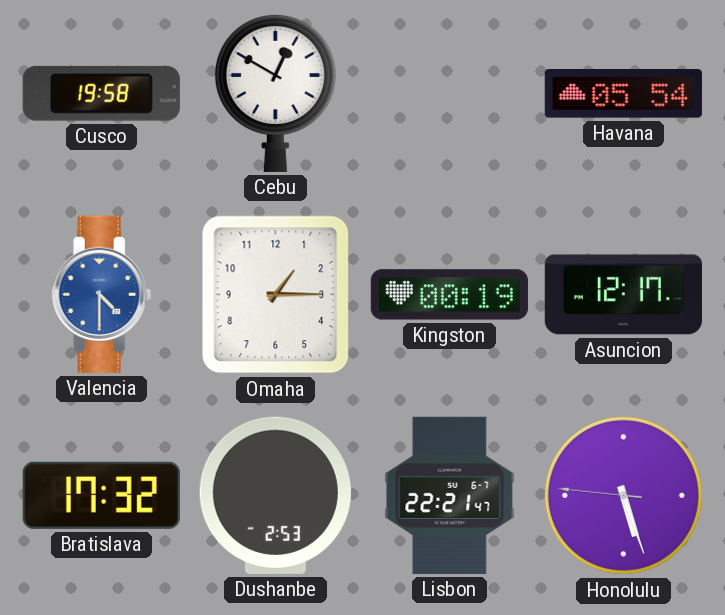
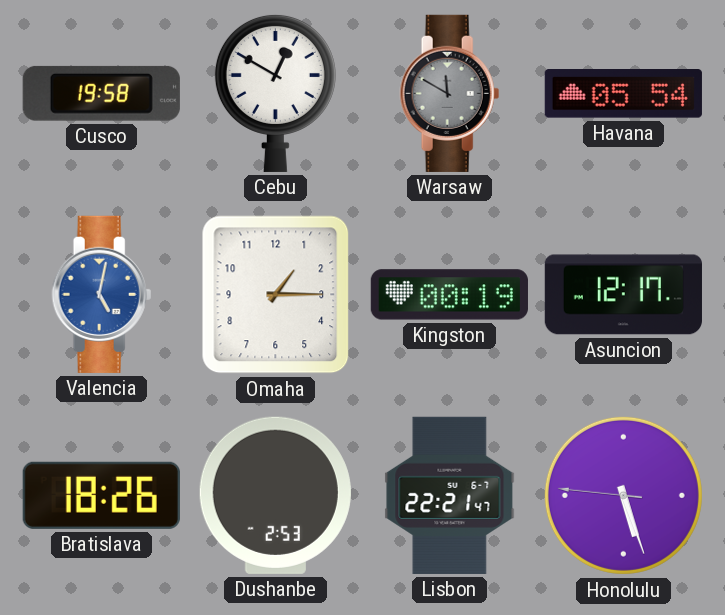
Warsaw: none -> 11:50
Valencia: 4:30 -> 5:02
Bratislava: 17:32 -> 18:26
